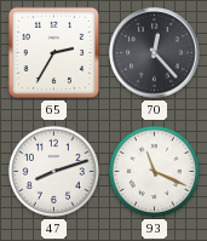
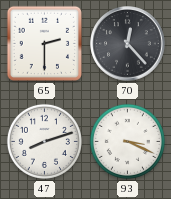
65: 2:35 -> 2:30
93: 11:19 -> 3:19
